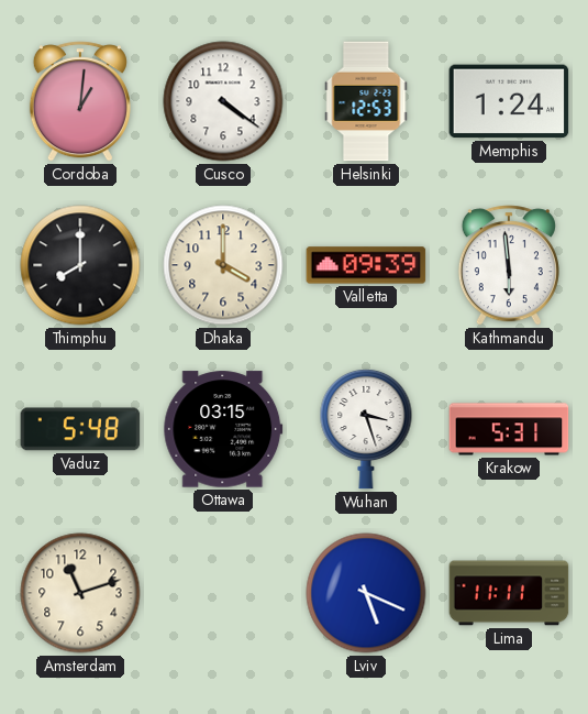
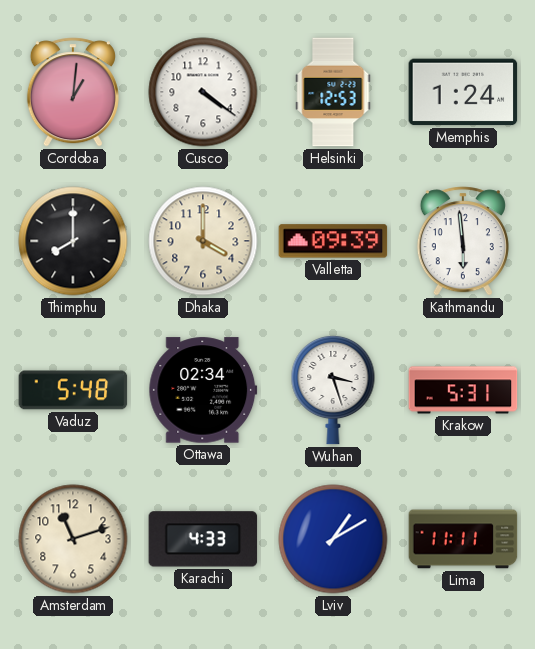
Ottawa: 03:15 -> 02:34
Karachi: none -> 4:33
Lviv: 5:19 -> 1:10
